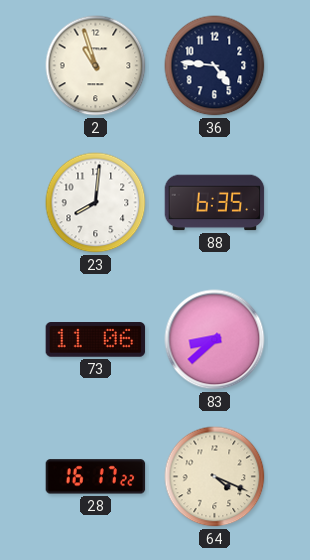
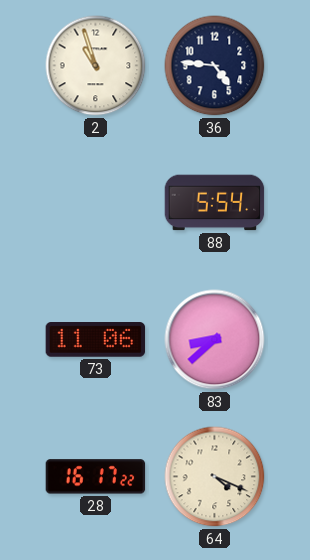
23: 8:01 -> none
88: 6:35 -> 5:54
